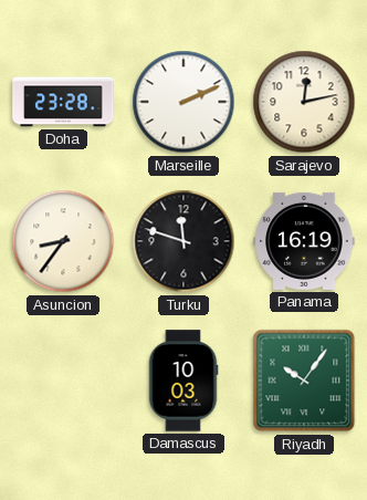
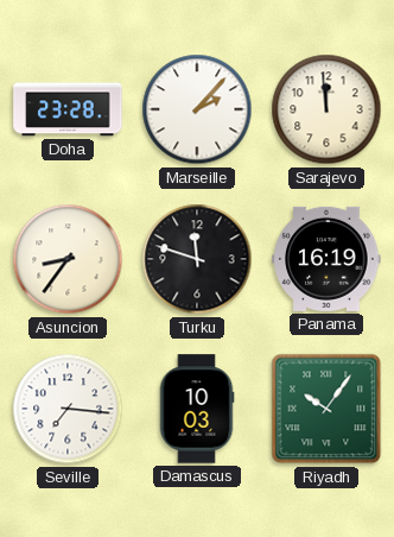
Marseille: 2:11 -> 2:07
Sarajevo: 12:13 -> 11:59
Seville: none -> 7:16
